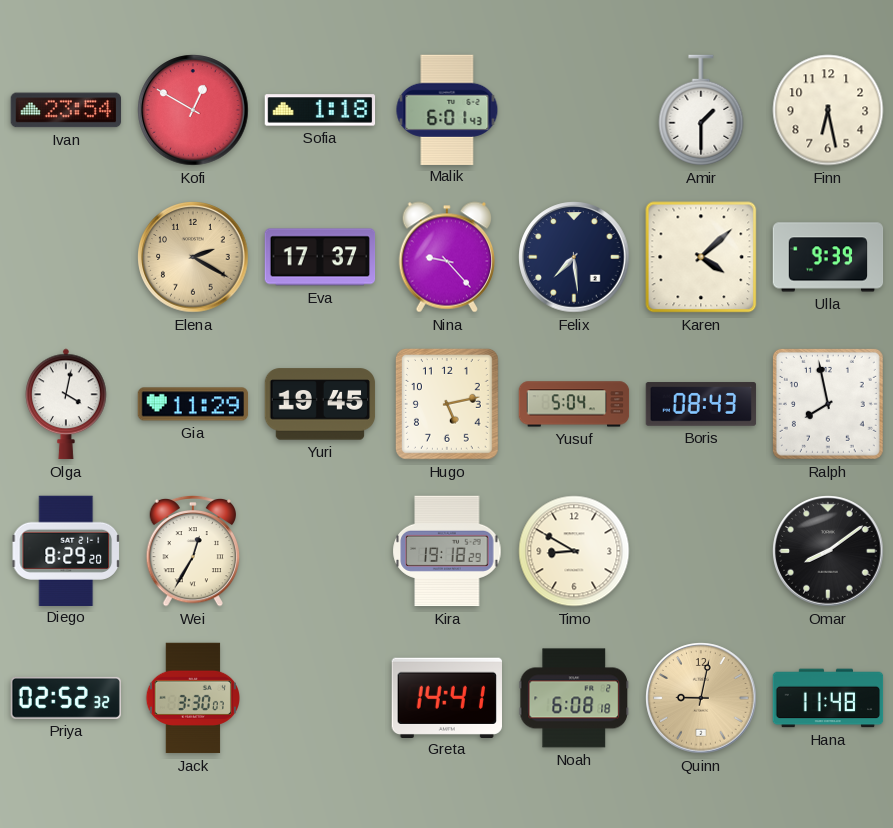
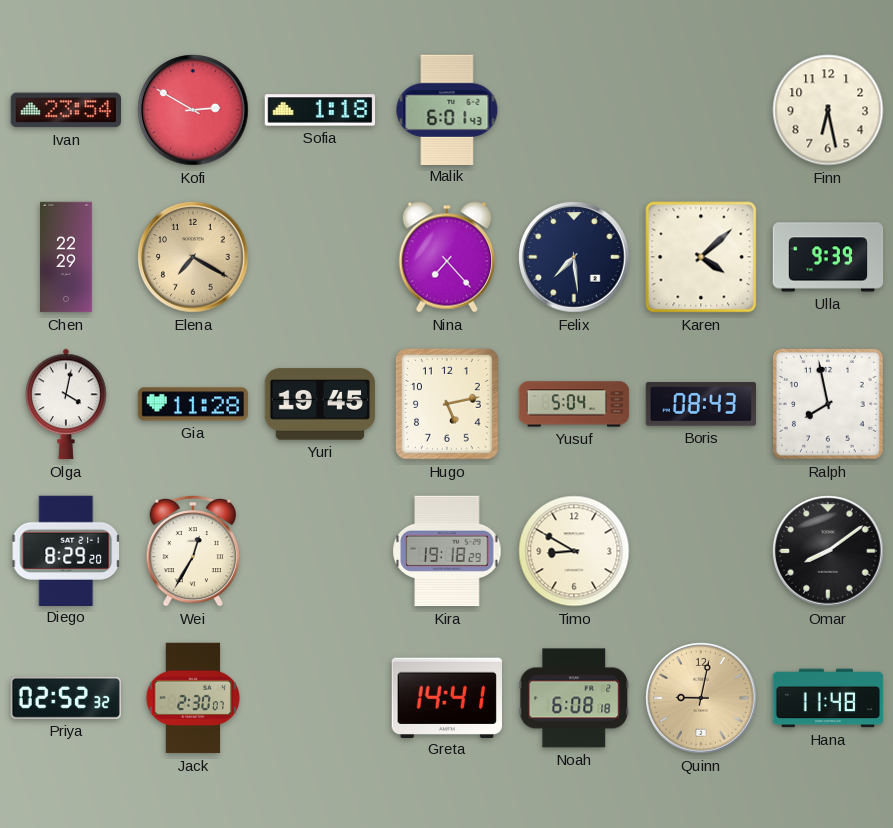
Kofi: 12:50 -> 2:50
Amir: 1:30 -> none
Chen: none -> 22:29
Elena: 2:20 -> 7:20
Eva: 17:37 -> none
Nina: 9:23 -> 7:23
Gia: 11:29 -> 11:28
Jack: 3:30 -> 2:30
